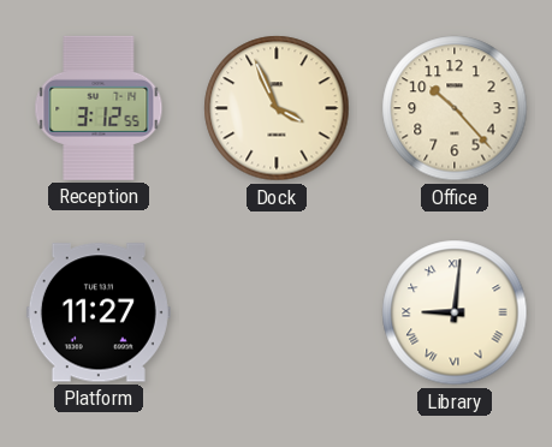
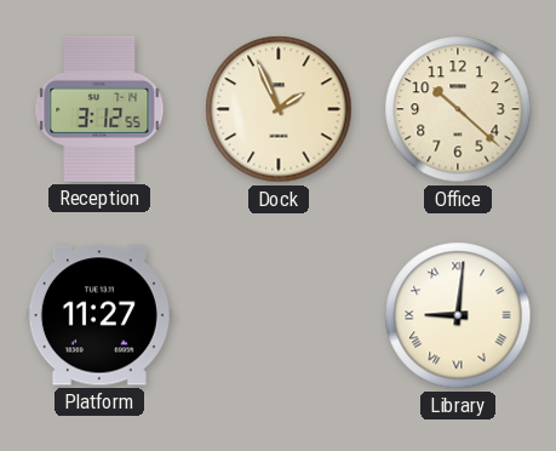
Dock: 3:56 -> 1:56
Office: 10:23 -> 10:22
